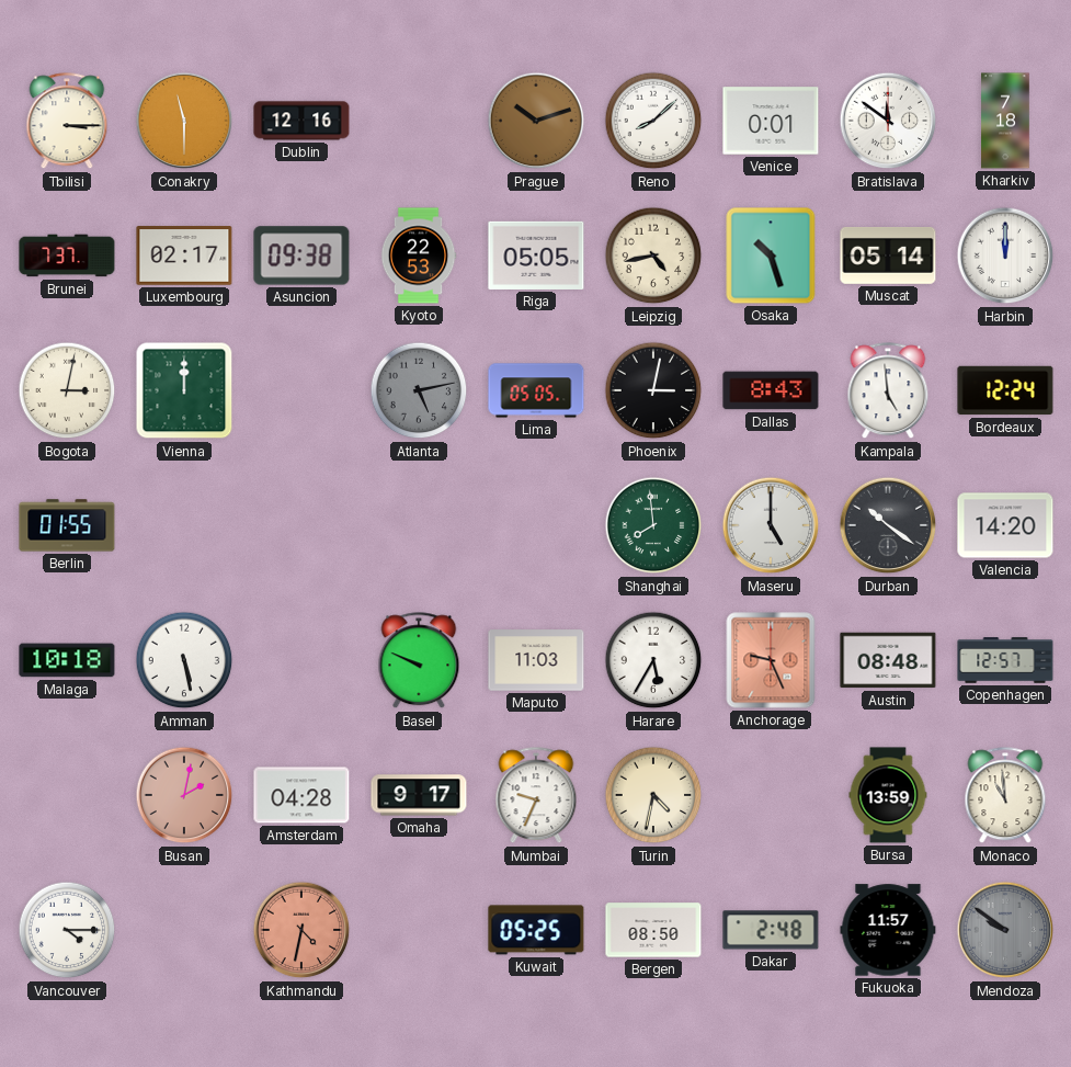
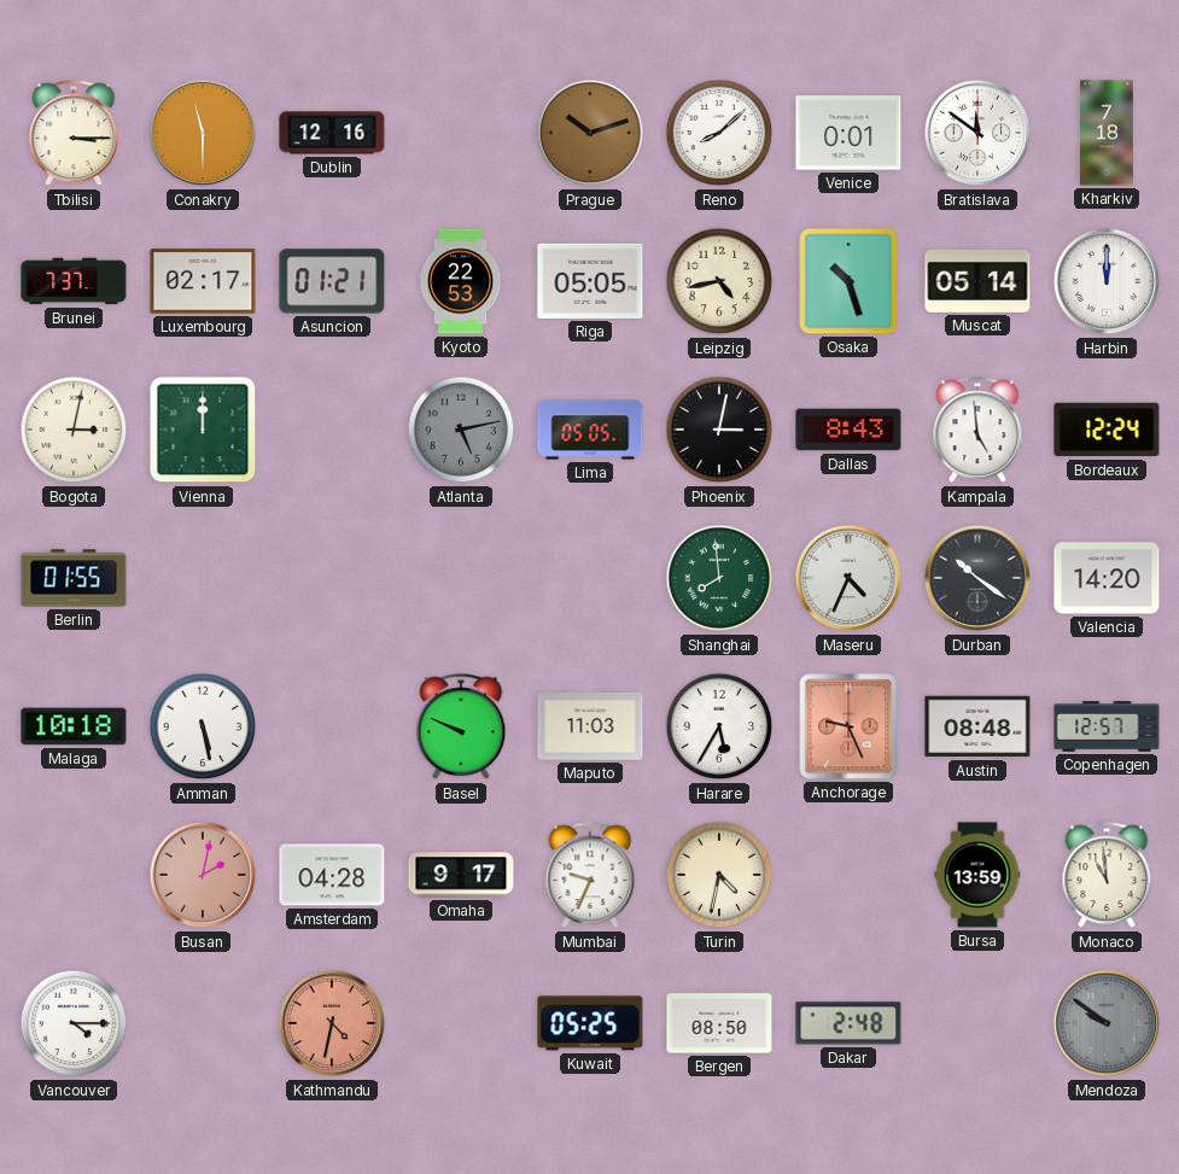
Asuncion: 09:38 -> 01:21
Maseru: 5:00 -> 4:34
Fukuoka: 11:57 -> none
